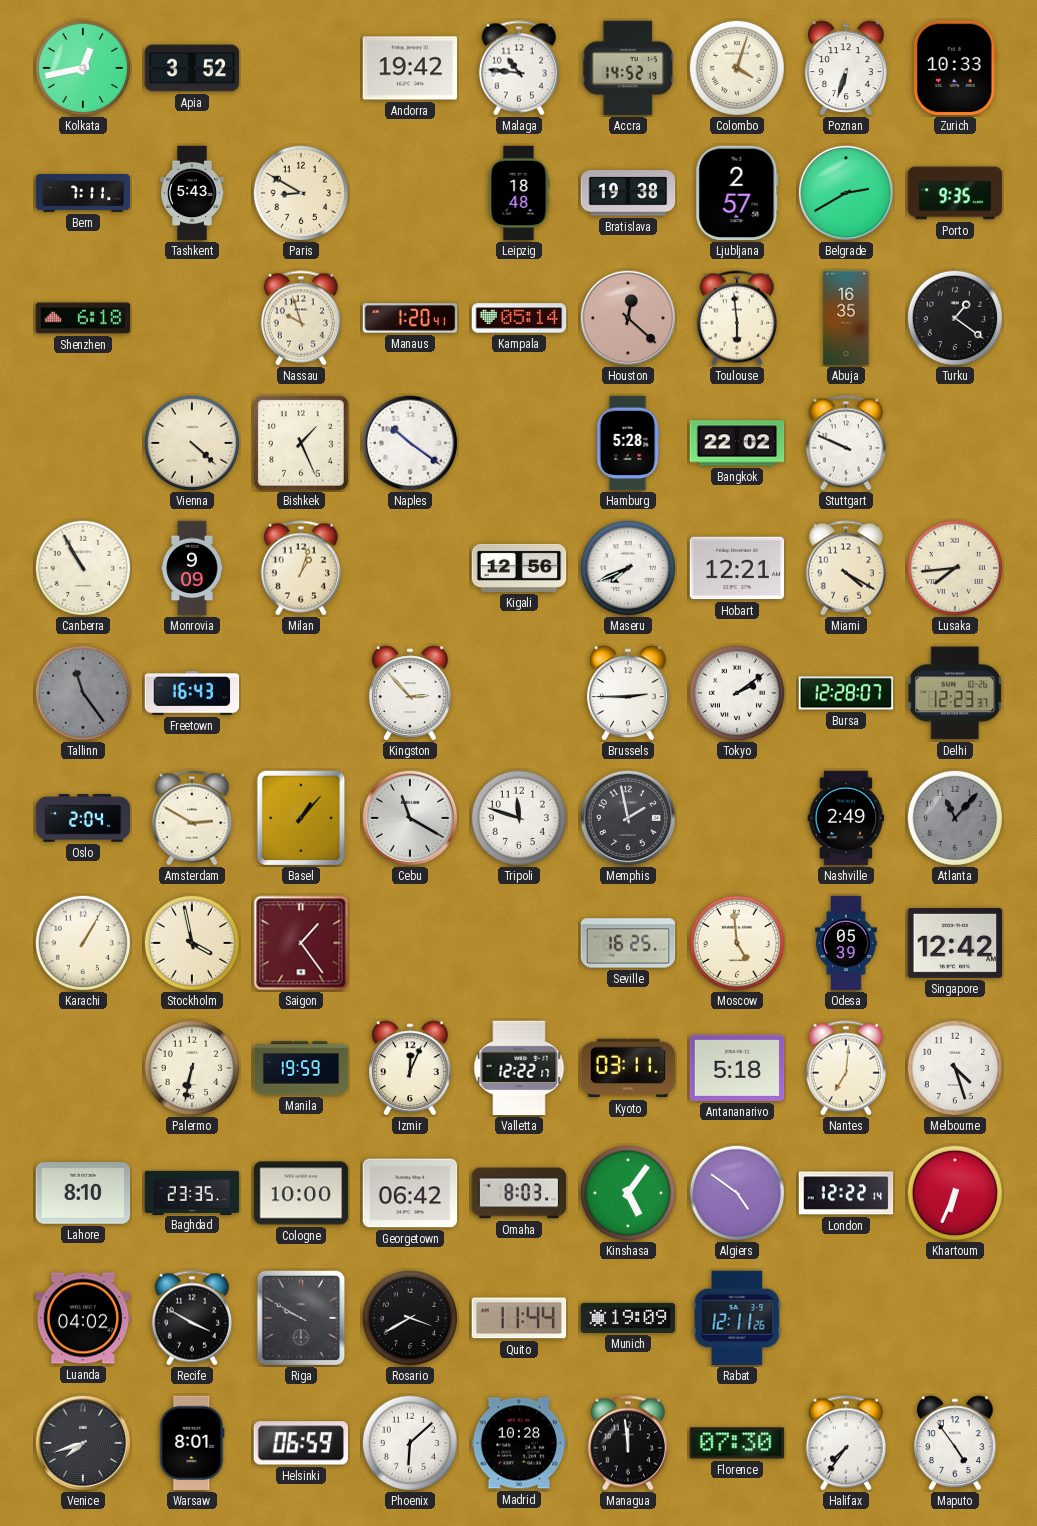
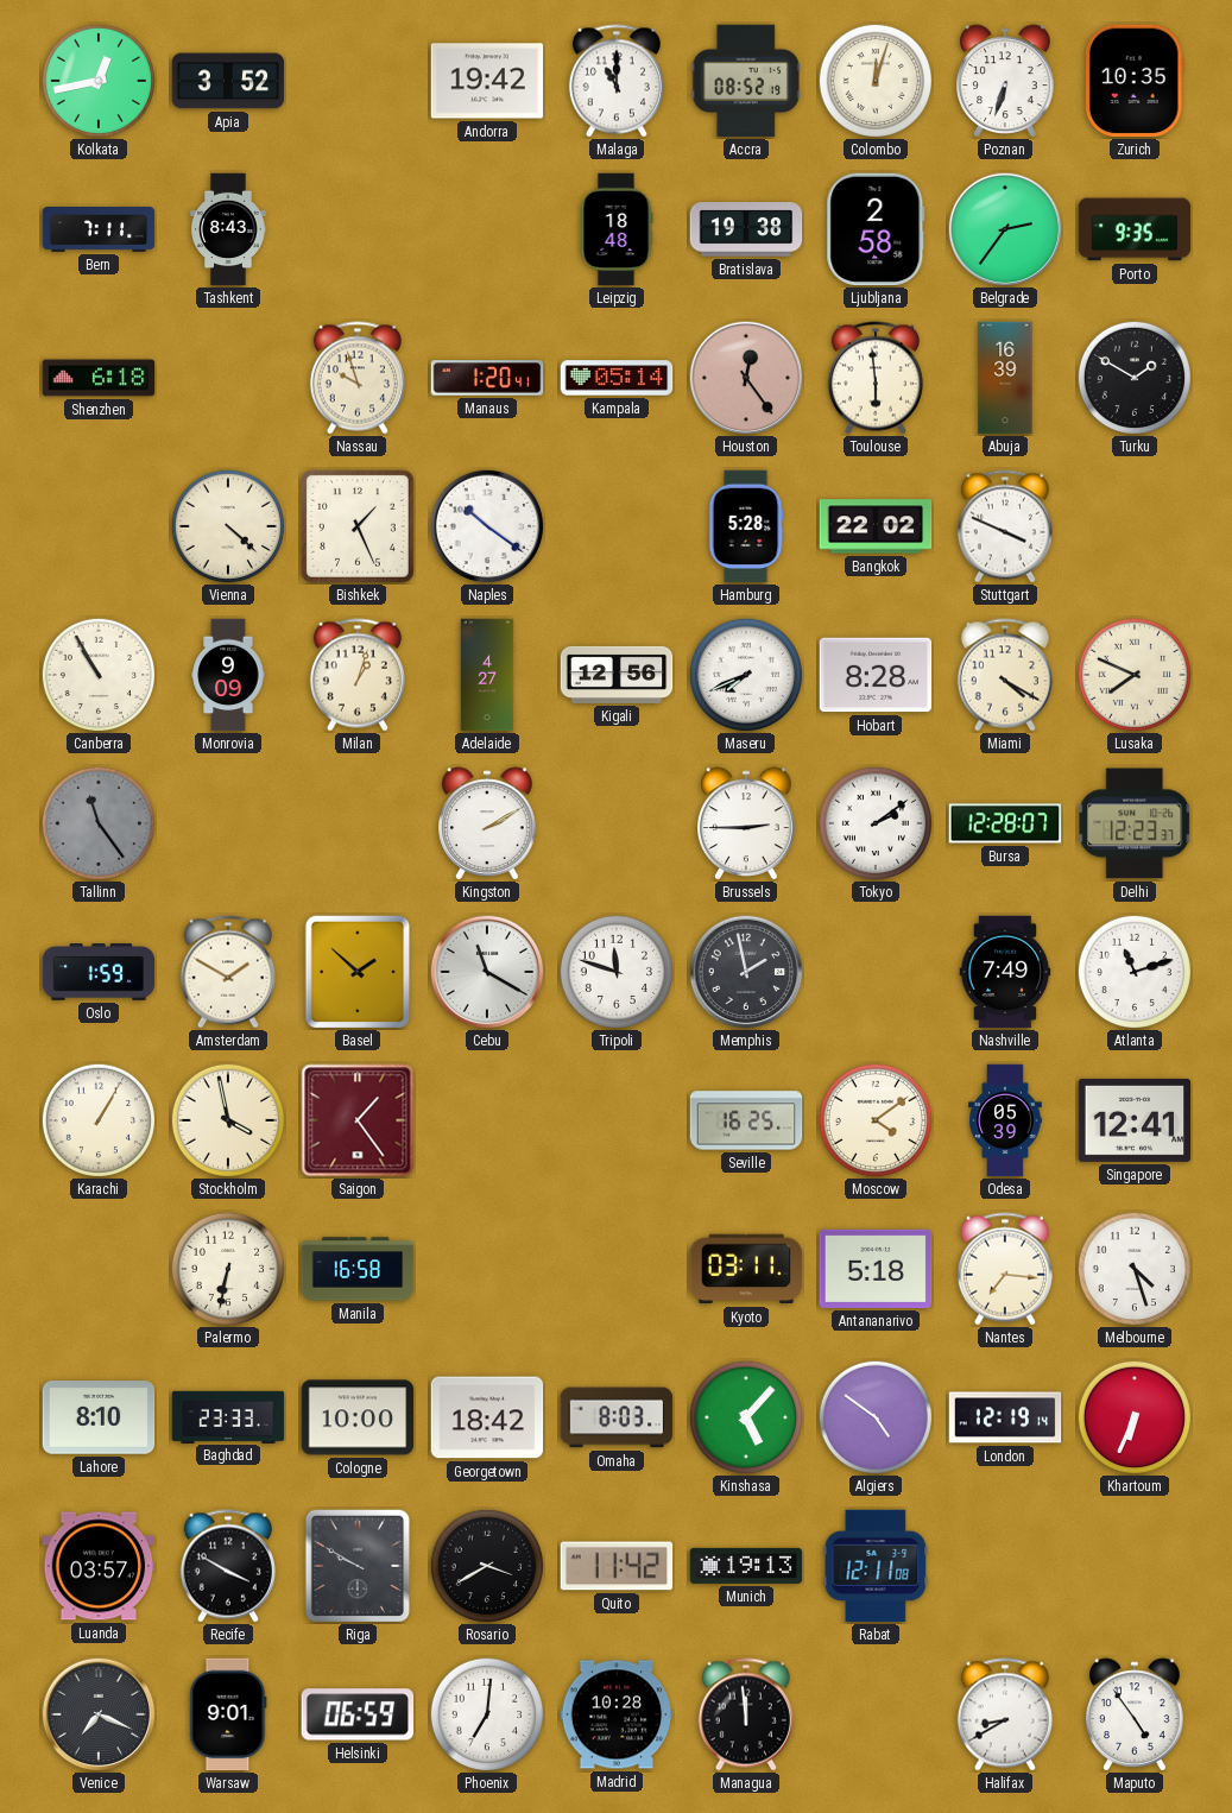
Malaga: 10:46 -> 11:00
Accra: 14:52 -> 08:52
Colombo: 4:03 -> 12:03
Zurich: 10:33 -> 10:35
Tashkent: 5:43 -> 8:43
Paris: 8:50 -> none
Ljubljana: 2:57 -> 2:58
Belgrade: 2:40 -> 2:36
Houston: 12:22 -> 12:24
Abuja: 16:35 -> 16:39
Turku: 1:21 -> 1:50
Stuttgart: 9:49 -> 3:49
Adelaide: none -> 4:27
Hobart: 12:21 -> 8:28
Lusaka: 7:44 -> 7:49
Freetown: 16:43 -> none
Kingston: 2:53 -> 2:10
Oslo: 2:04 -> 1:59
Amsterdam: 2:50 -> 1:50
Basel: 1:07 -> 1:52
Nashville: 2:49 -> 7:49
Atlanta: 11:07 -> 11:12
Atlanta dial: grey -> white
Moscow: 4:59 -> 4:09
Singapore: 12:42 -> 12:41
Manila: 19:59 -> 16:58
Izmir: 12:04 -> none
Valletta: 12:22 -> none
Nantes: 7:01 -> 7:16
Baghdad: 23:35 -> 23:33
Georgetown: 06:42 -> 18:42
Kinshasa: 5:06 -> 5:07
London: 12:22 -> 12:19
Luanda: 04:02 -> 03:57
Quito: 11:44 -> 11:42
Munich: 19:09 -> 19:13
Rabat: 12:11:26 -> 12:11:08
Venice: 7:42 -> 7:19
Warsaw: 8:01 -> 9:01
Phoenix: 6:08 -> 7:01
Florence: 07:30 -> none
Halifax: 7:36 -> 8:40
